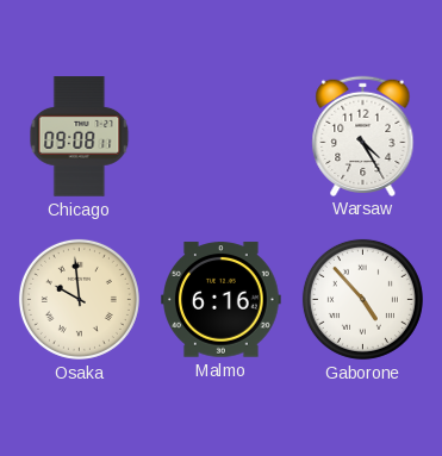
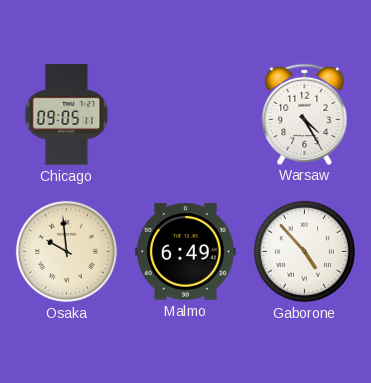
Chicago: 09:08 -> 09:05
Malmo: 6:16 -> 6:49
